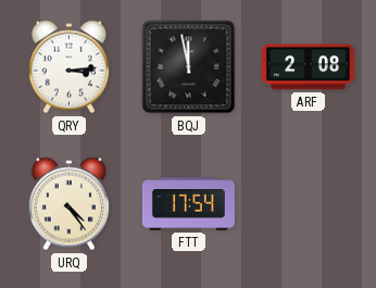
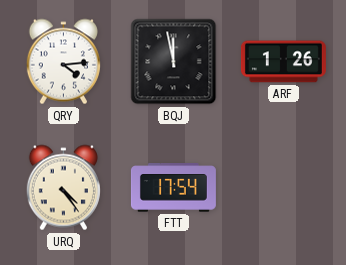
QRY: 3:14 -> 4:14
ARF: 2:08 -> 1:26
